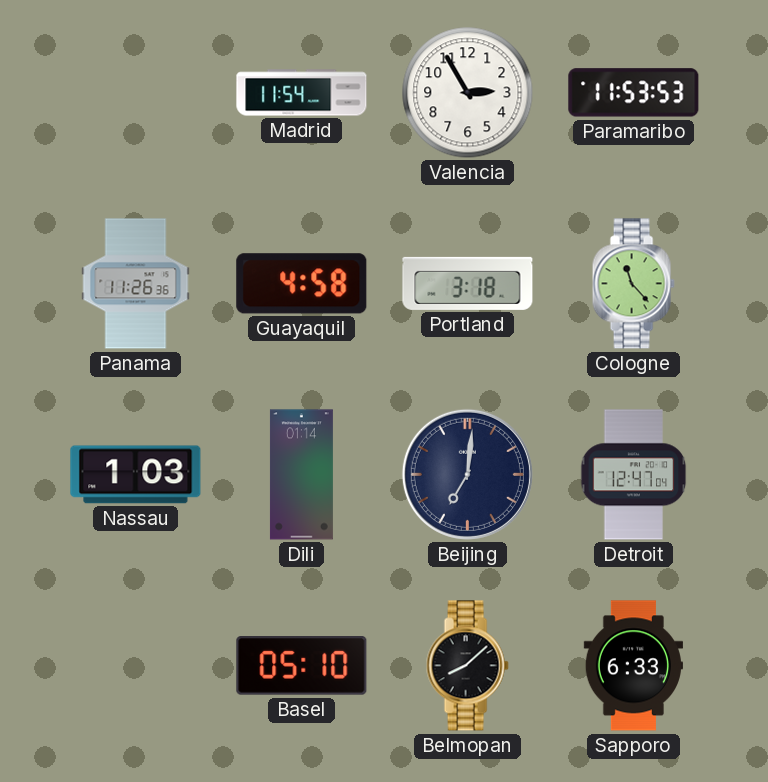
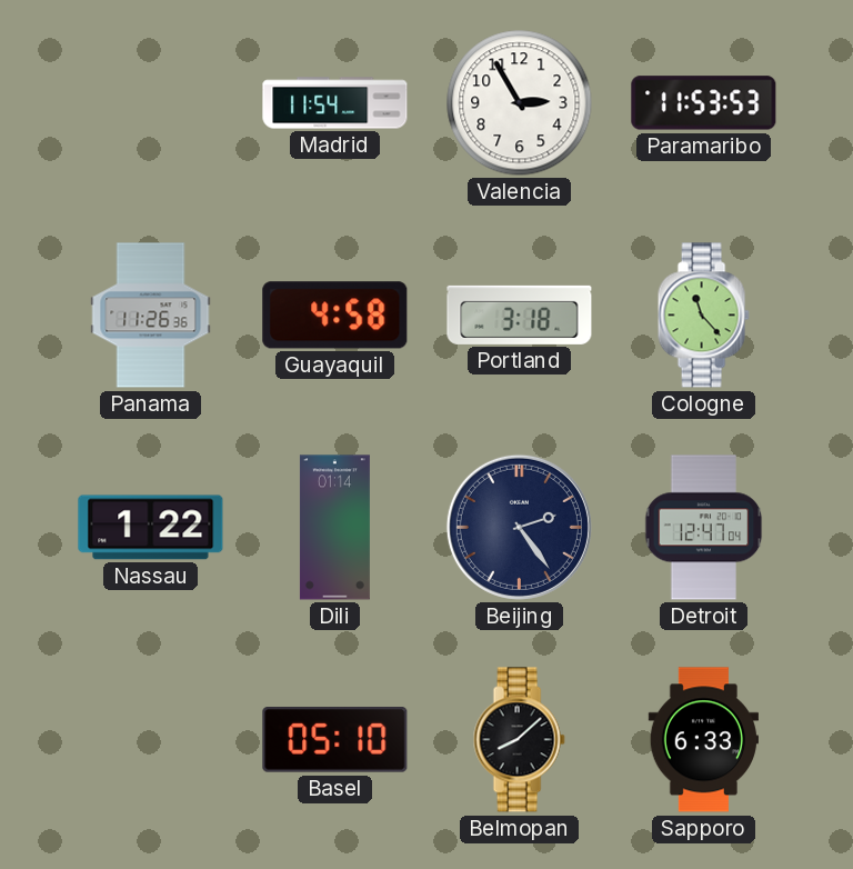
Nassau: 1:03 -> 1:22
Beijing: 7:01 -> 2:24
